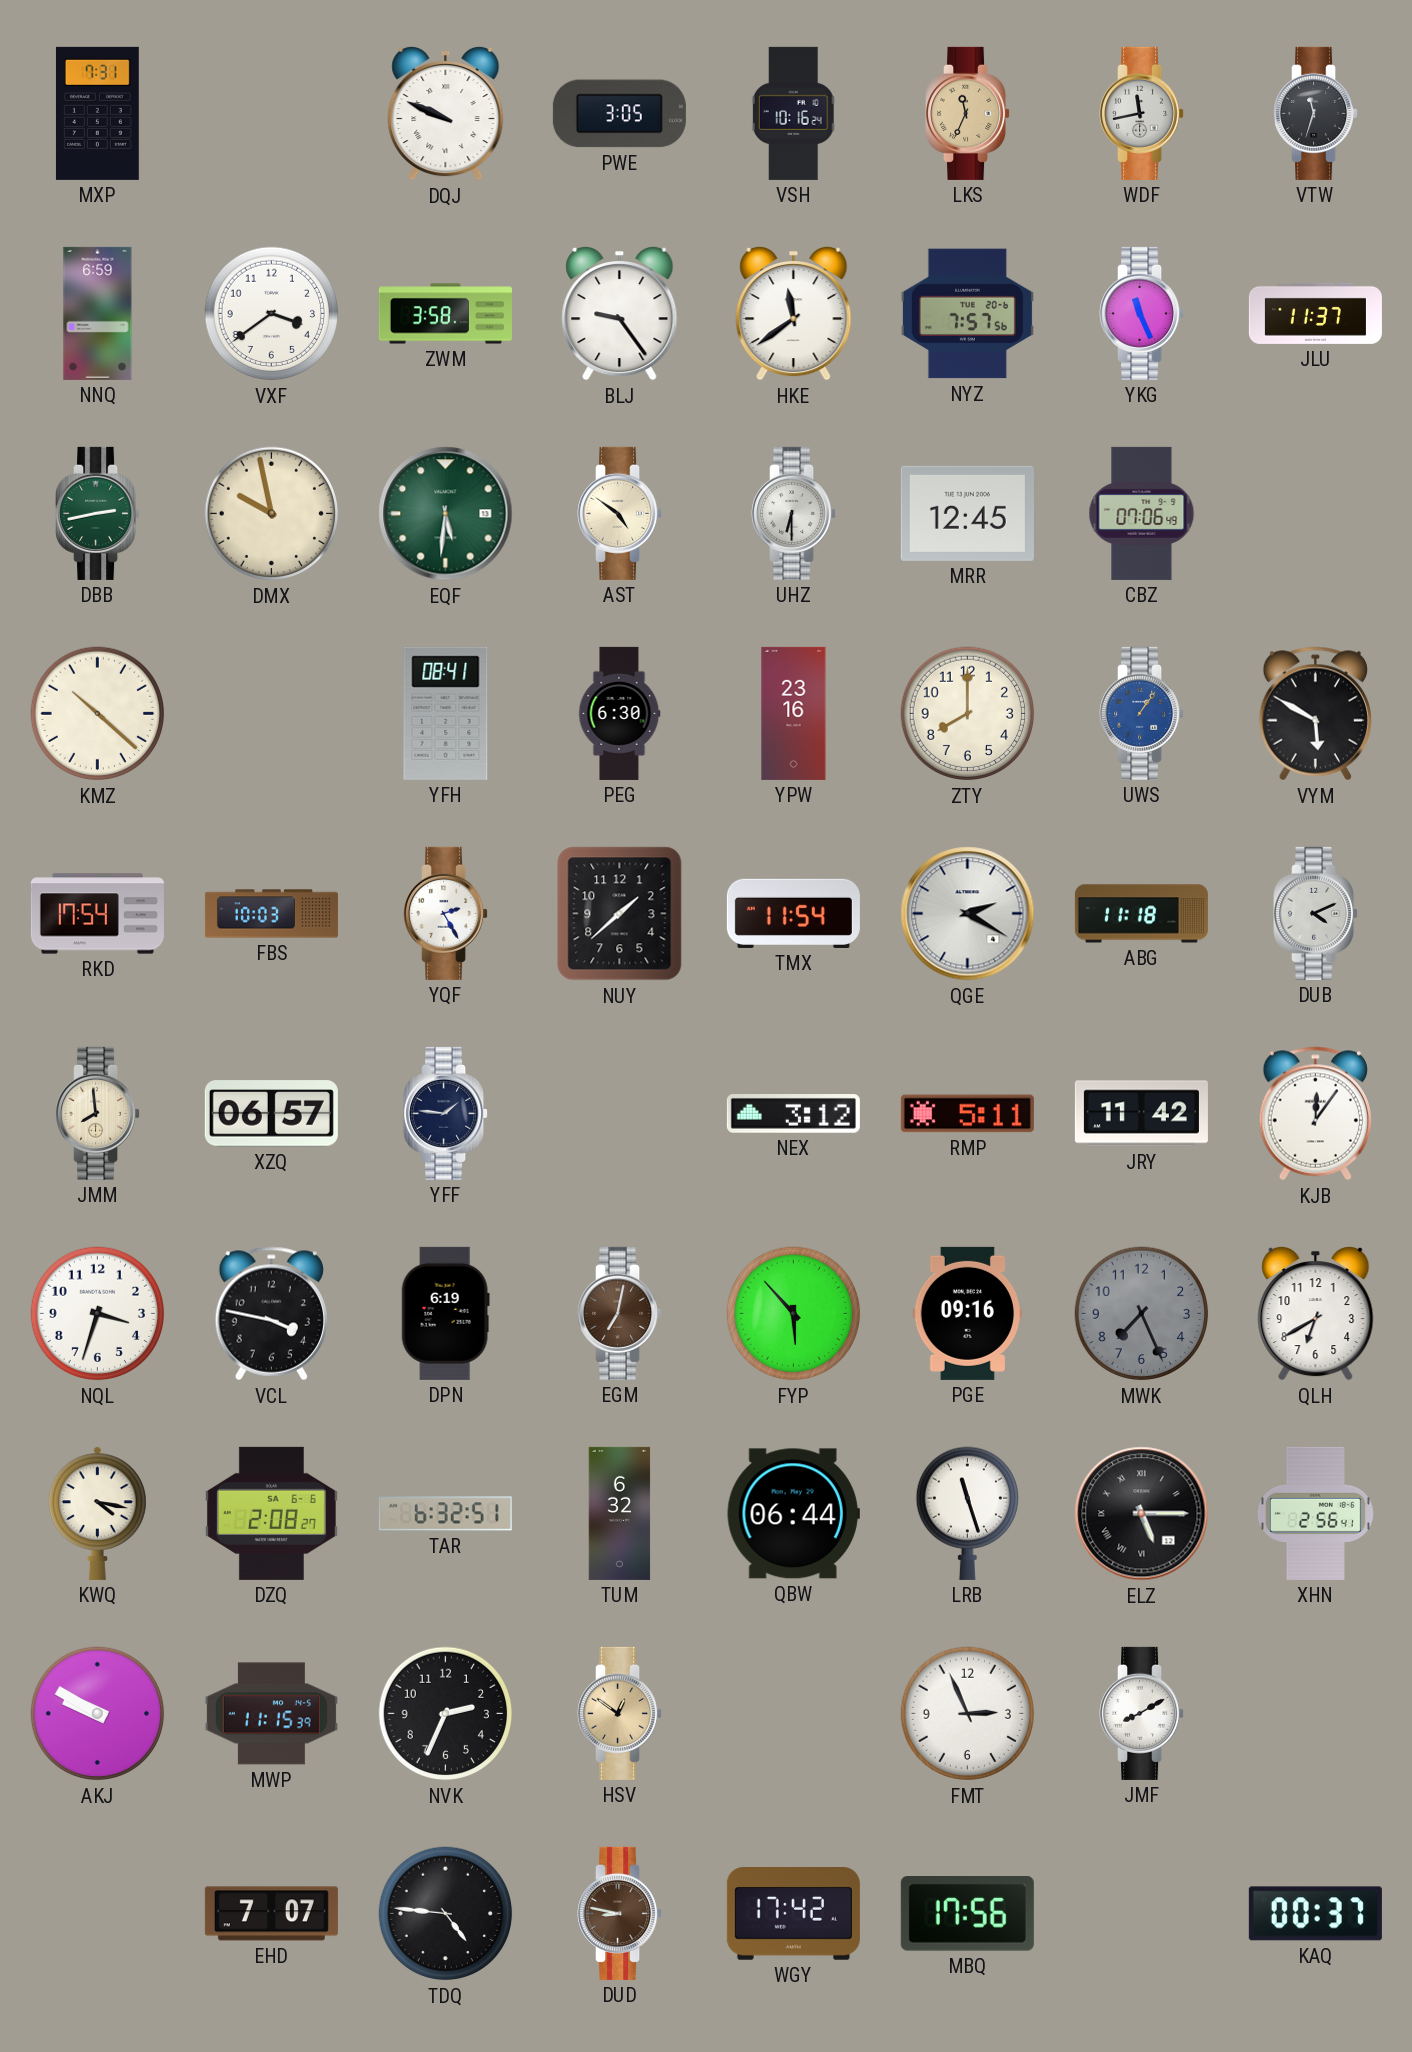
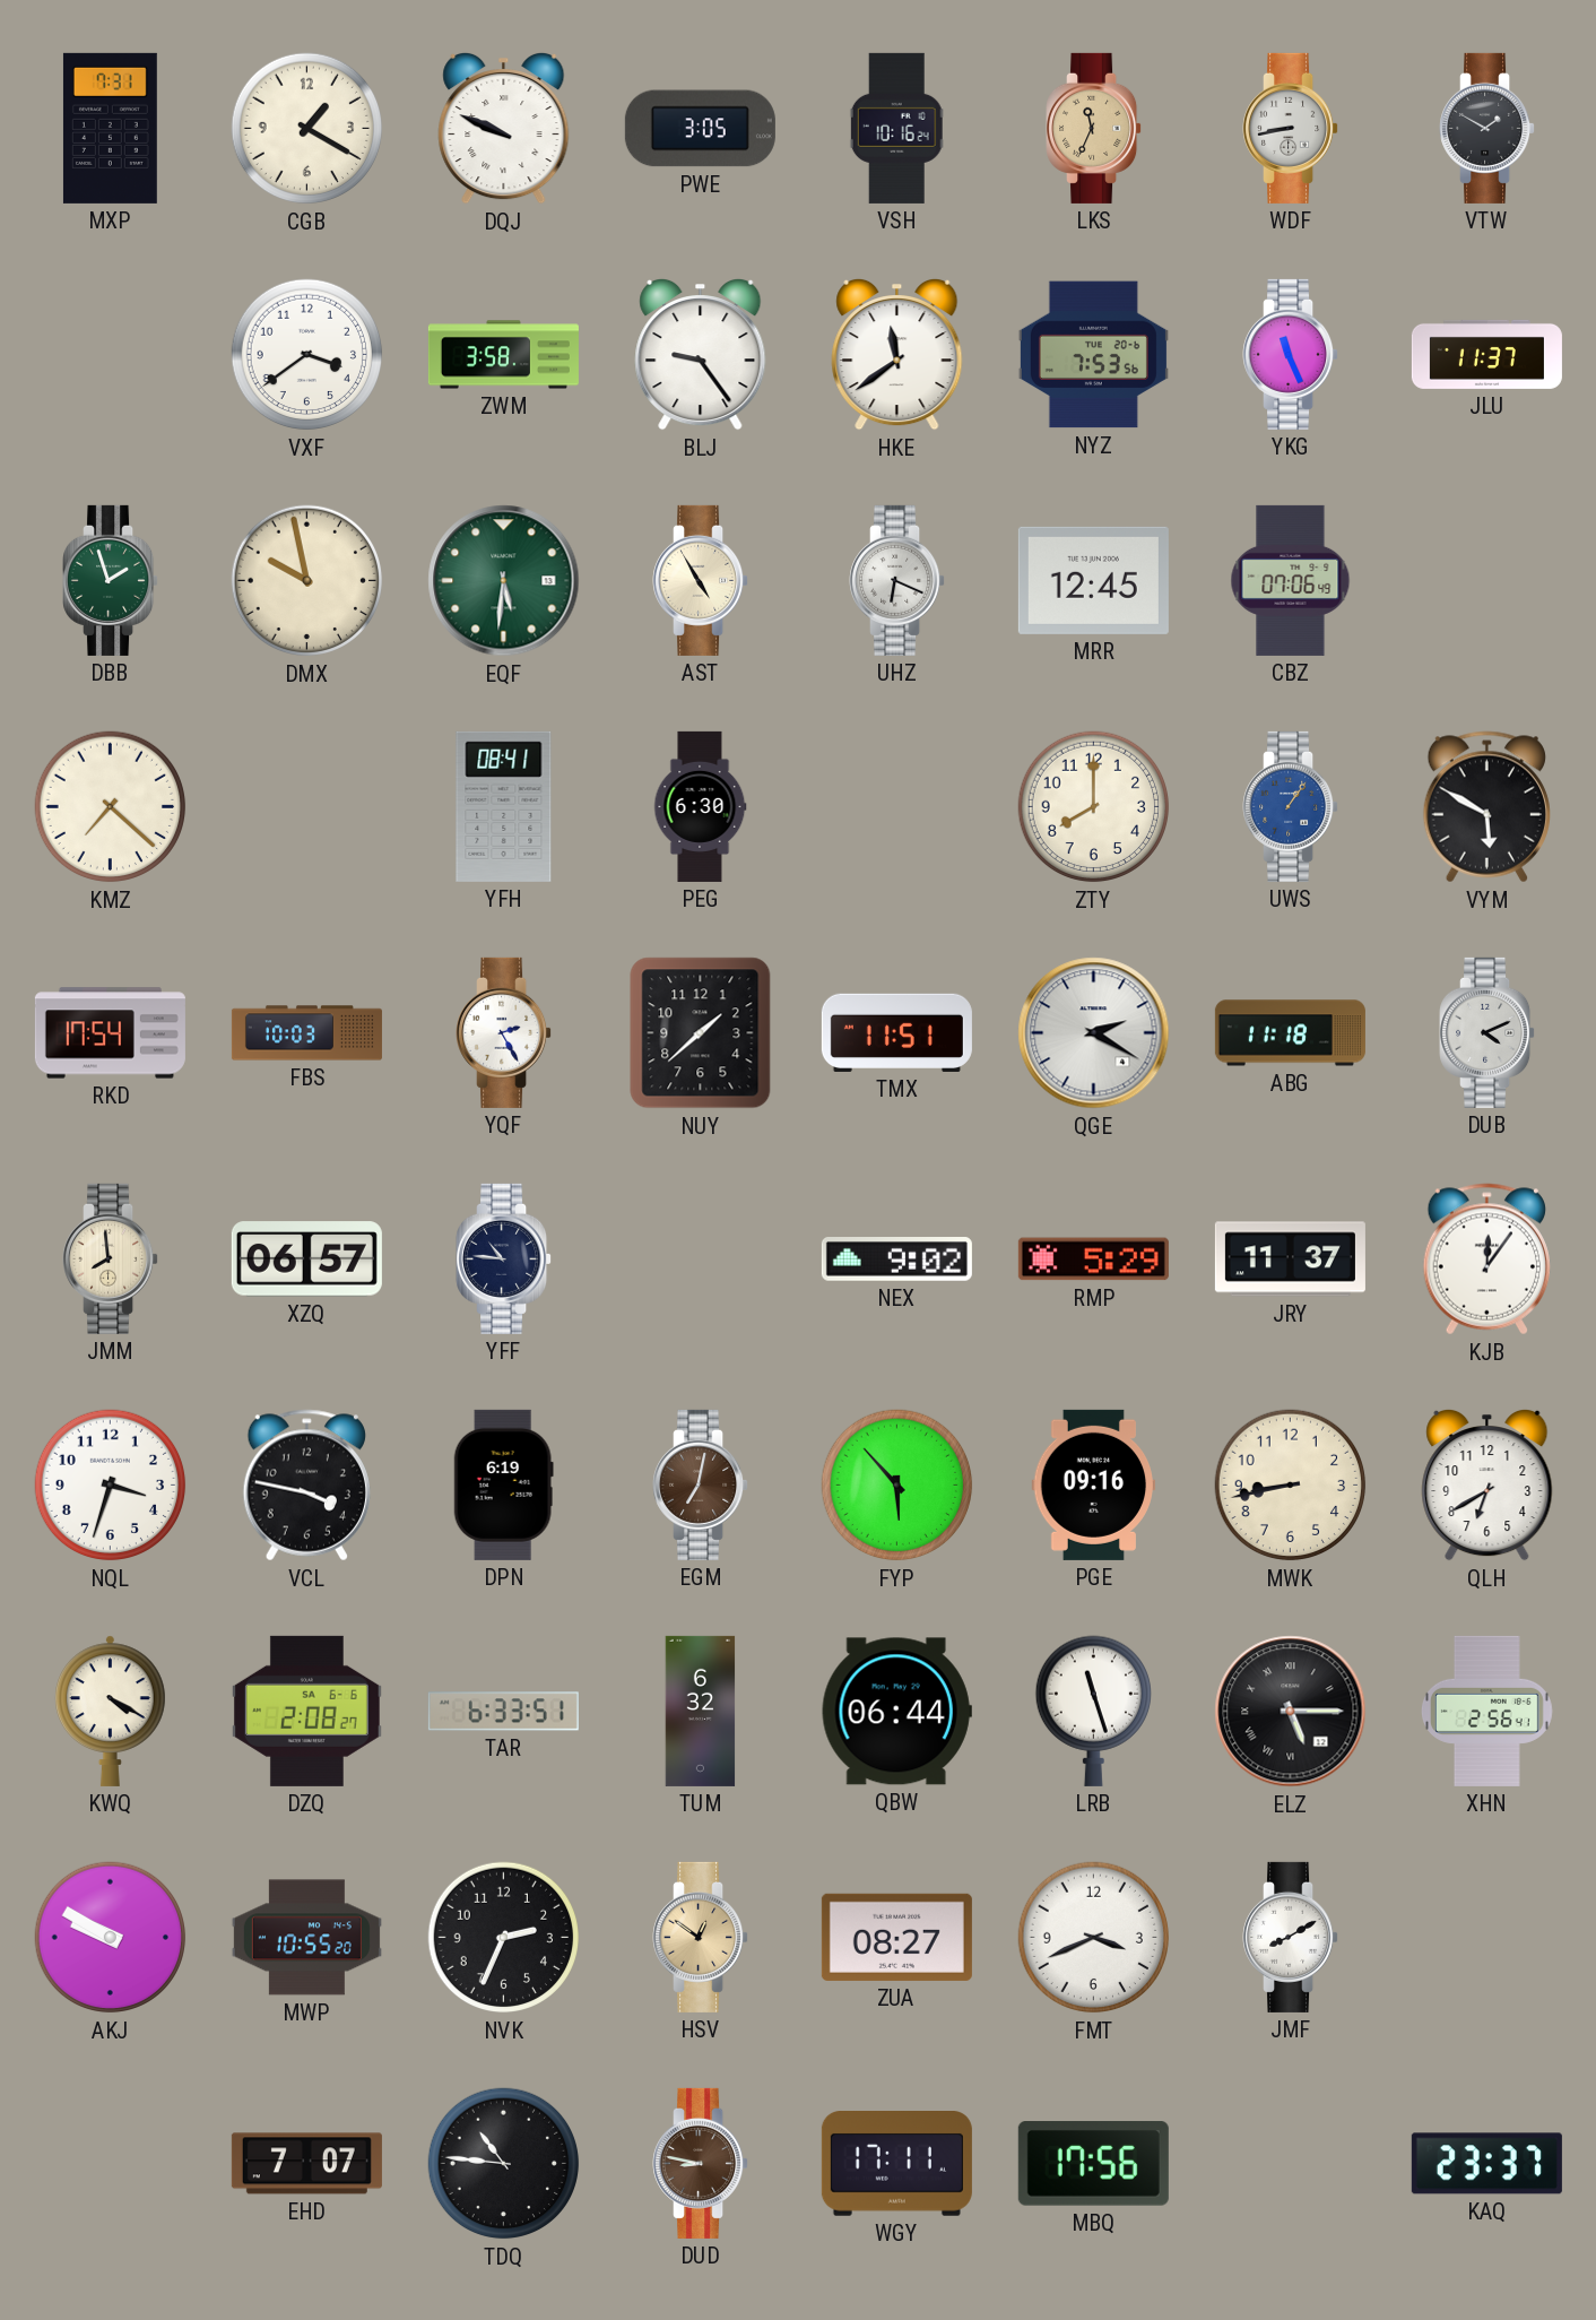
CGB: none -> 1:20
WDF: 11:43 -> 8:43
VTW: 11:33 -> 1:50
NNQ: 6:59 -> none
NYZ: 7:57 -> 7:53
DBB: 2:43 -> 1:57
AST: 4:51 -> 4:55
UHZ: 6:30 -> 6:19
KMZ: 10:22 -> 7:22
YPW: 23:16 -> none
TMX: 11:54 -> 11:51
YFF: 1:46 -> 10:46
NEX: 3:12 -> 9:02
RMP: 5:11 -> 5:29
JRY: 11:42 -> 11:37
MWK: 7:26 -> 8:43
MWK dial: grey -> cream
KWQ: 4:17 -> 4:20
TAR: 6:32 -> 6:33
MWP: 11:15 -> 10:55
ZUA: none -> 08:27
FMT: 2:56 -> 3:41
TDQ: 4:46 -> 10:46
WGY: 17:42 -> 17:11
KAQ: 00:37 -> 23:37
